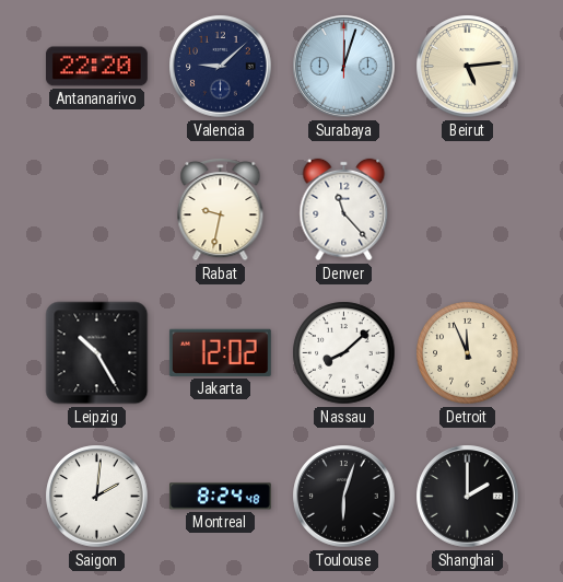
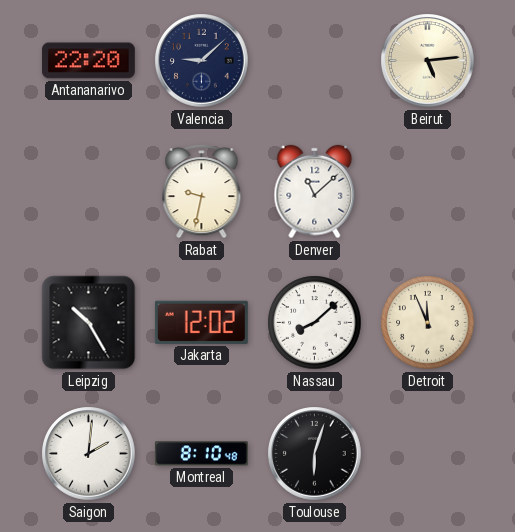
Surabaya: 12:03 -> none
Denver: 11:23 -> 11:08
Montreal: 8:24 -> 8:10
Shanghai: 2:00 -> none
